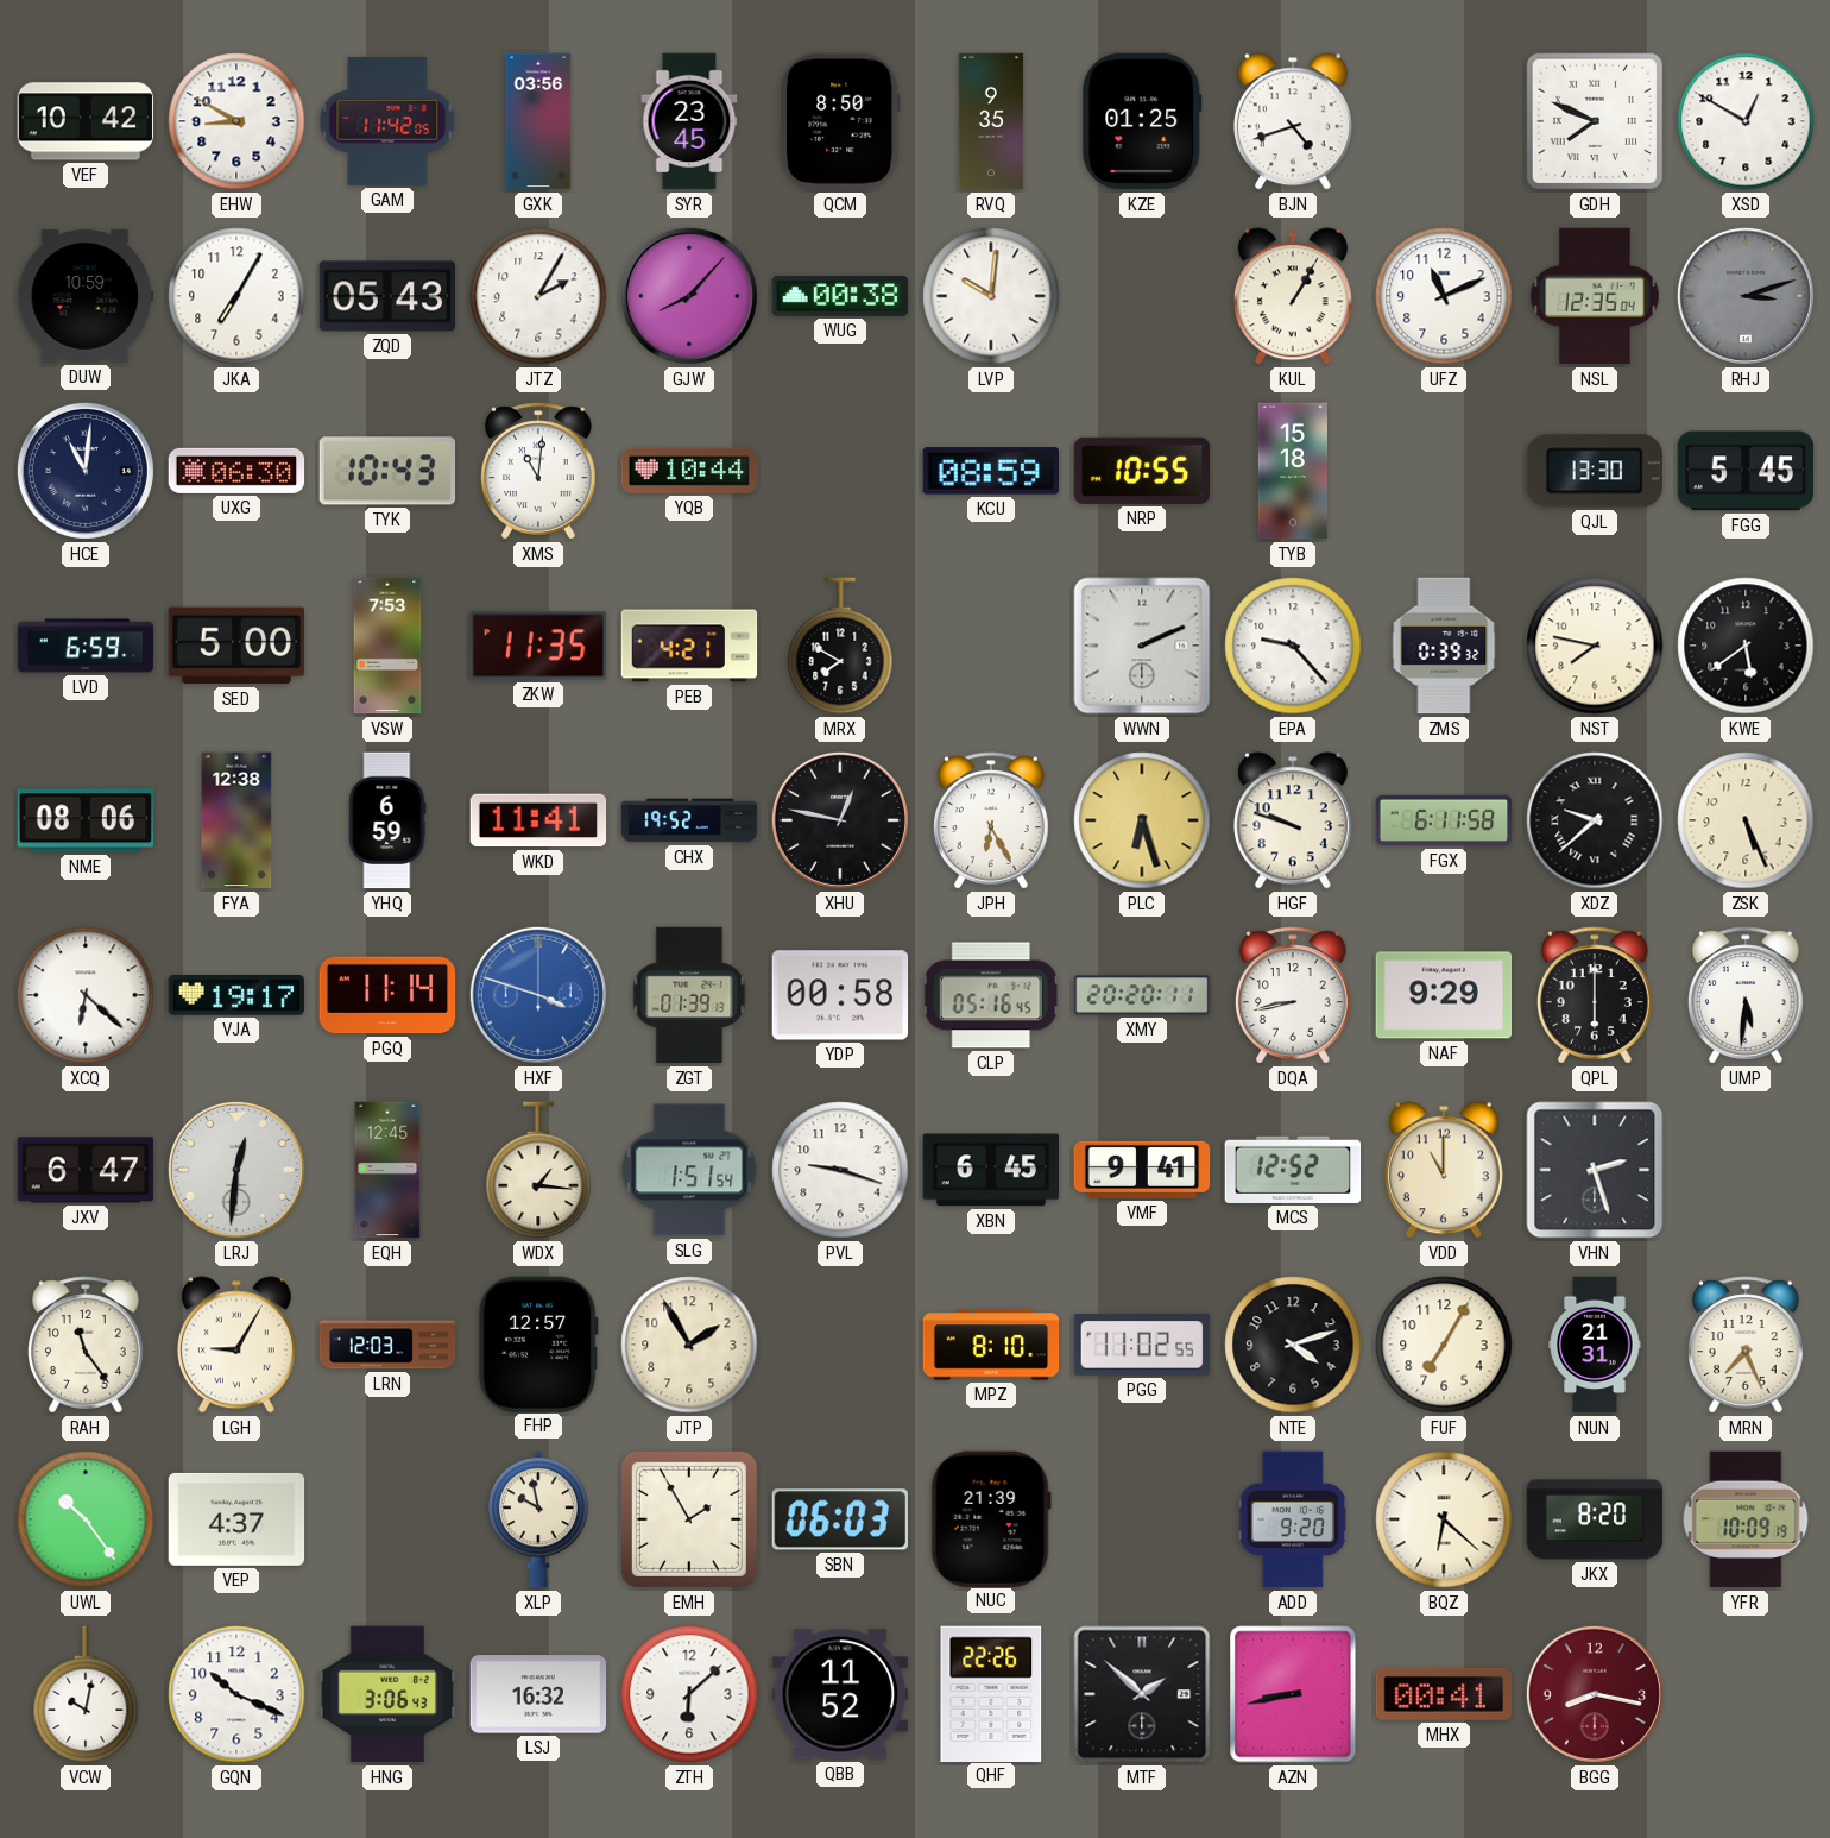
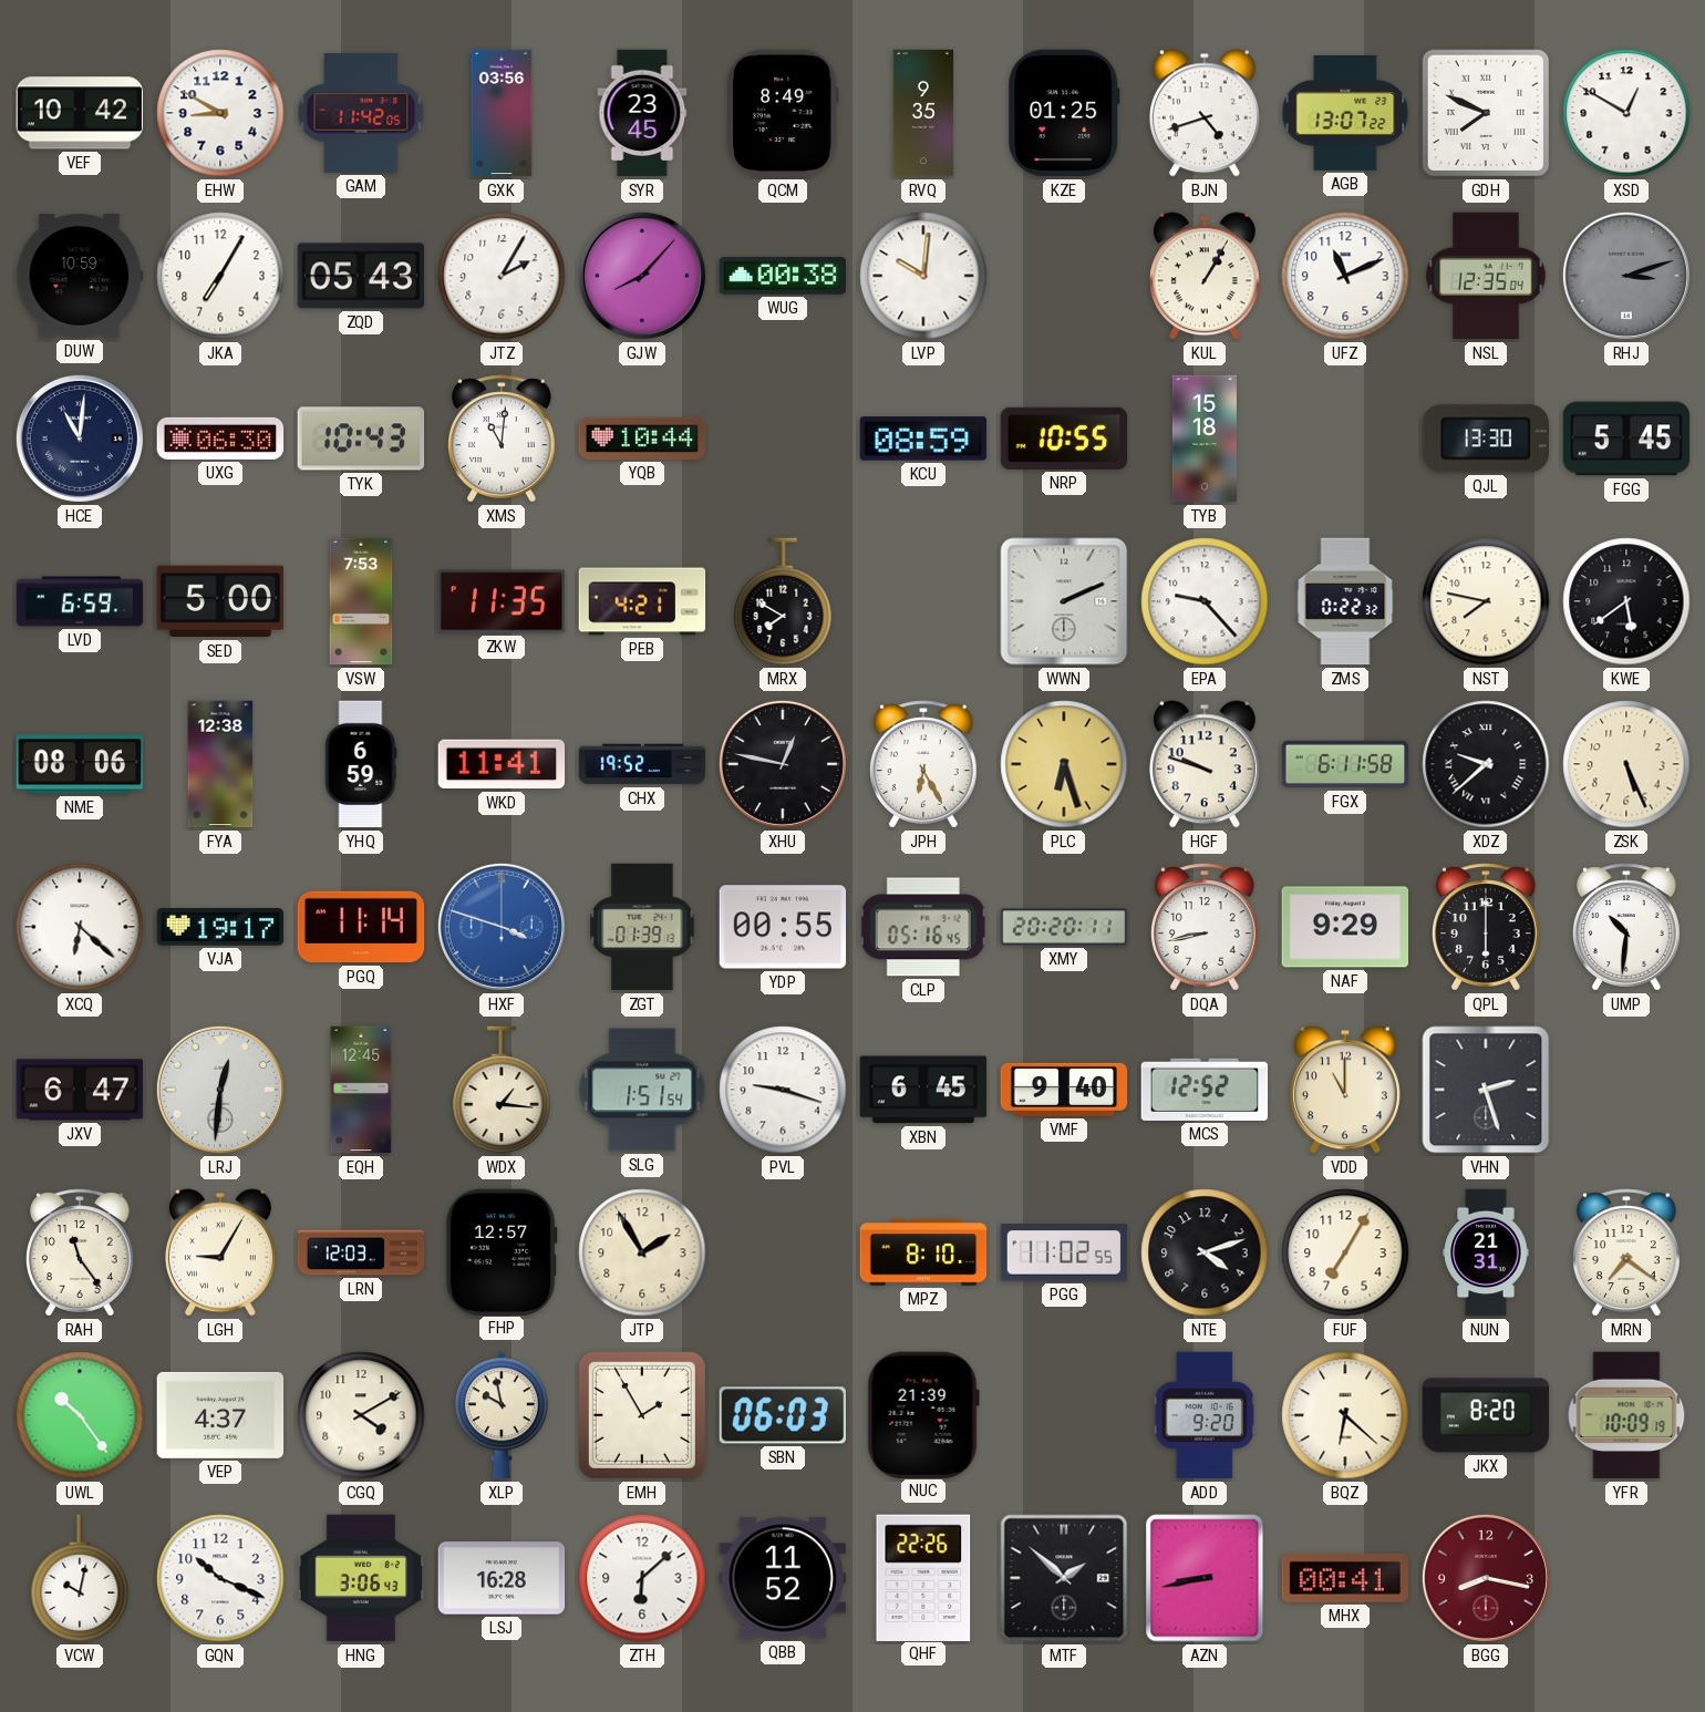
QCM: 8:50 -> 8:49
AGB: none -> 13:07
ZMS: 0:39 -> 0:22
YDP: 00:58 -> 00:55
UMP: 5:31 -> 10:31
VMF: 9:41 -> 9:40
MRN: 7:26 -> 7:21
CGQ: none -> 4:10
LSJ: 16:32 -> 16:28
